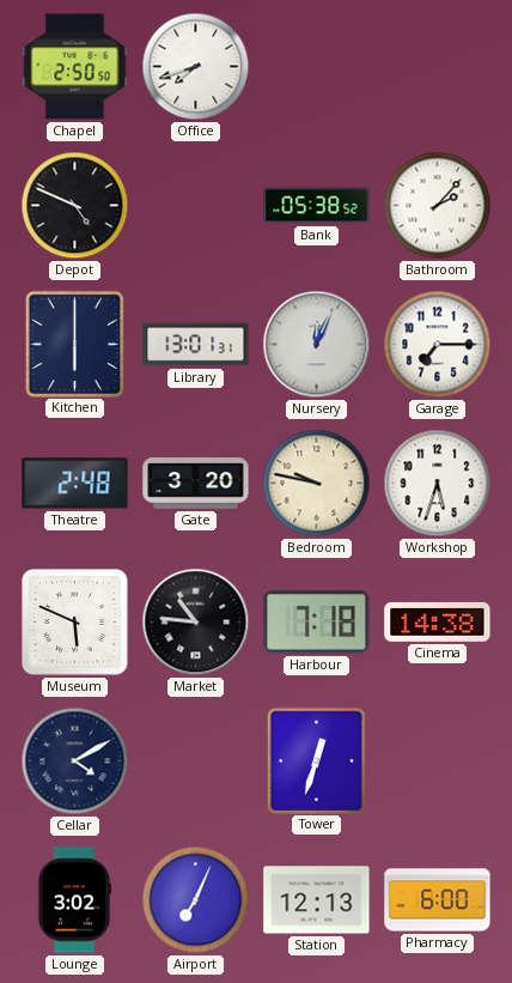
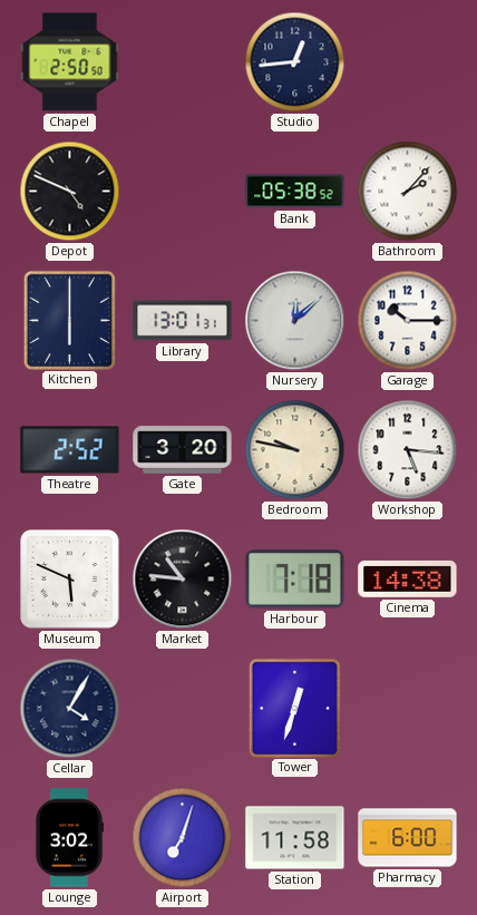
Office: 7:42 -> none
Studio: none -> 12:44
Nursery: 12:04 -> 12:08
Garage: 7:15 -> 10:15
Theatre: 2:48 -> 2:52
Workshop: 5:33 -> 5:16
Cellar: 4:10 -> 4:05
Airport: 7:04 -> 7:03
Station: 12:13 -> 11:58
